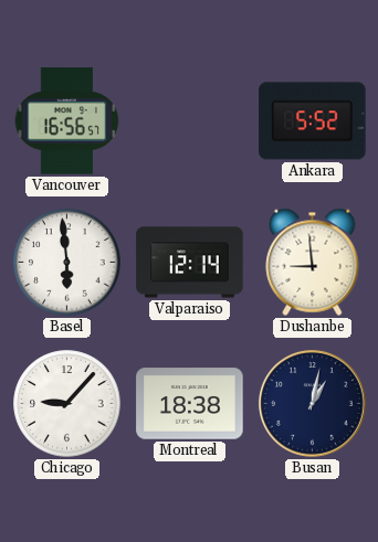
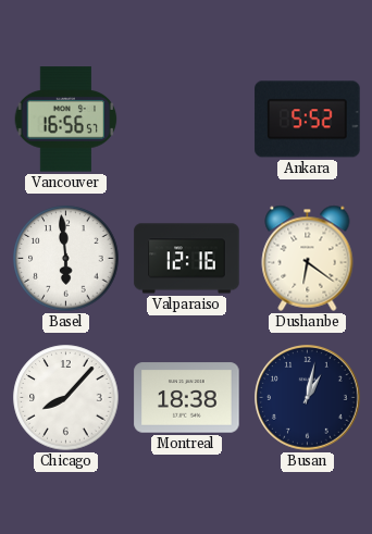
Valparaiso: 12:14 -> 12:16
Dushanbe: 8:59 -> 6:21
Chicago: 9:07 -> 8:07
